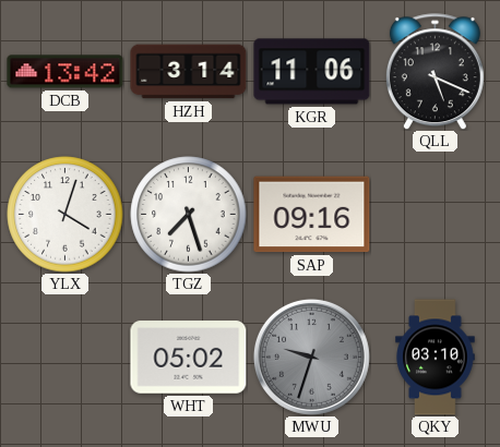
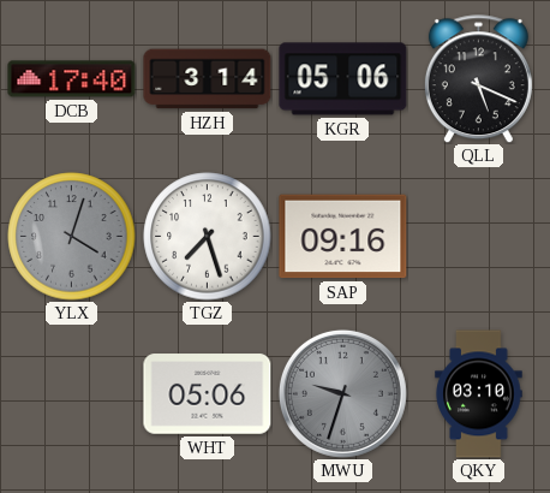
DCB: 13:42 -> 17:40
KGR: 11:06 -> 05:06
YLX dial: white -> grey
WHT: 05:02 -> 05:06
